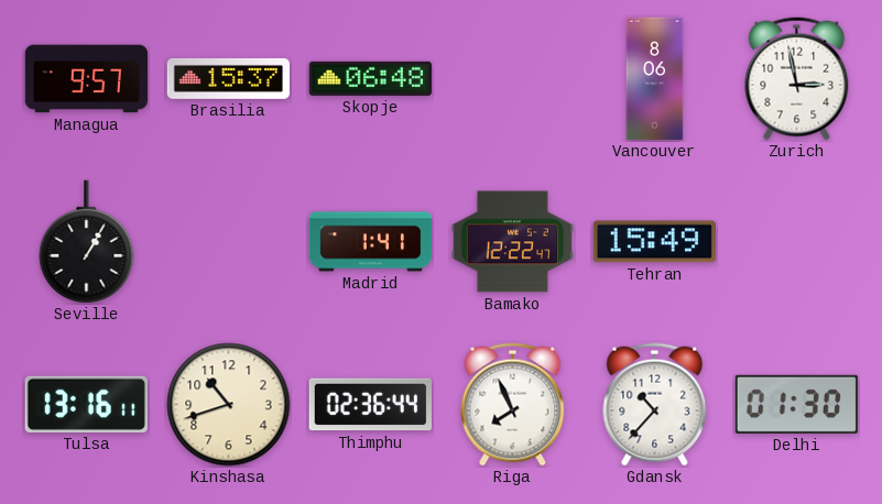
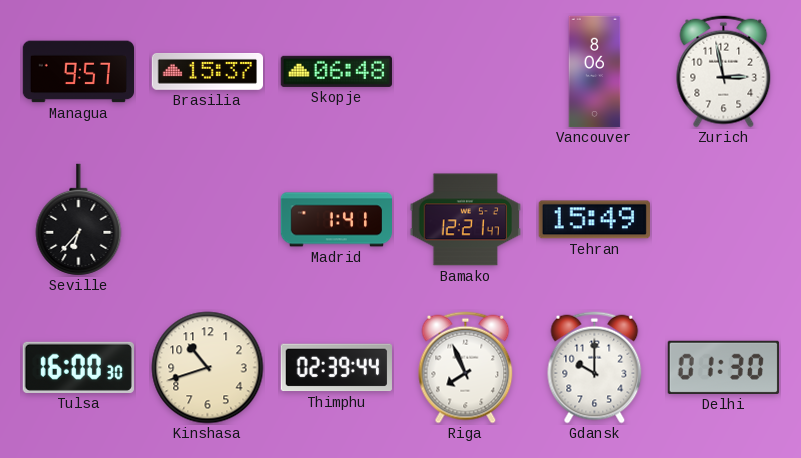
Seville: 1:05 -> 6:37
Bamako: 12:22 -> 12:21
Tulsa: 13:16 -> 16:00
Thimphu: 02:36 -> 02:39
Gdansk: 10:37 -> 10:00
